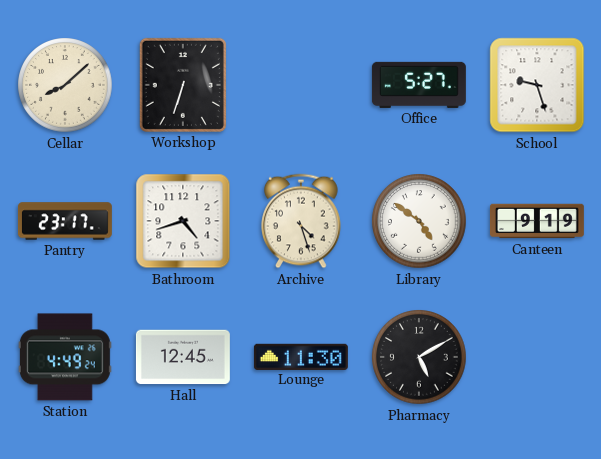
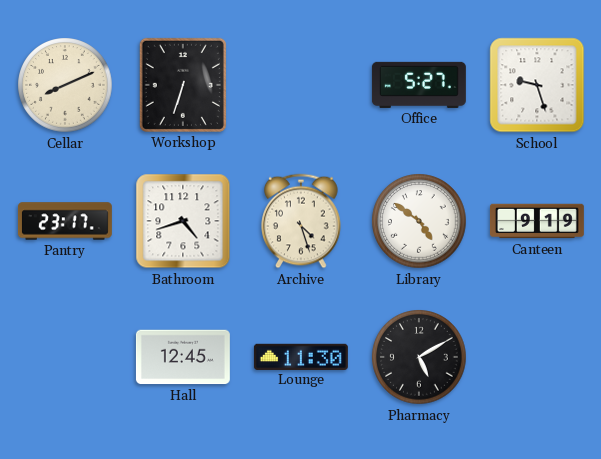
Cellar: 8:08 -> 8:11
Station: 4:49 -> none
